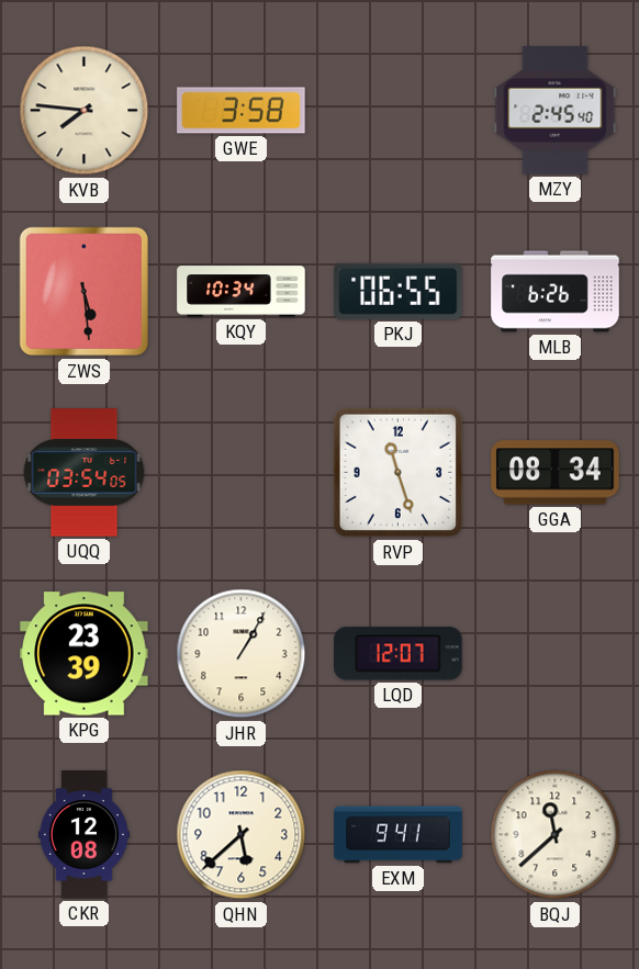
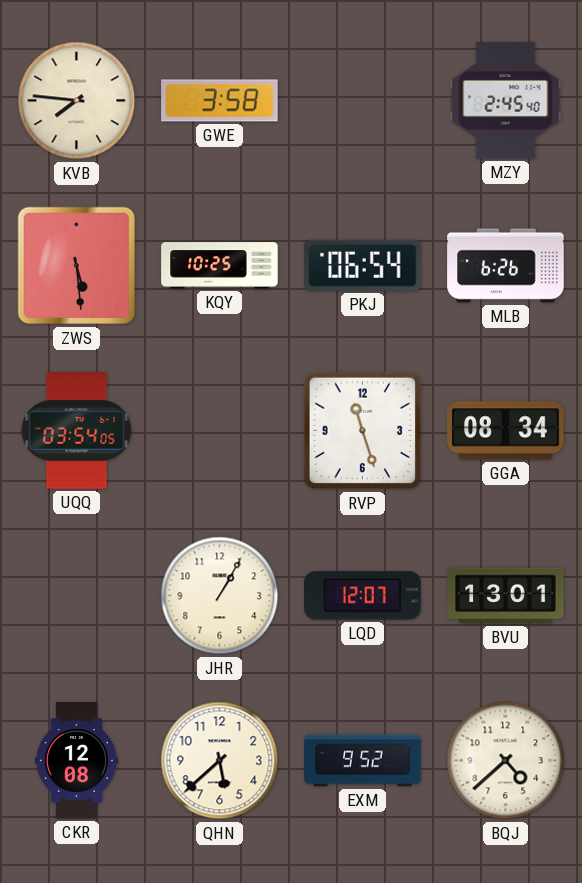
KQY: 10:34 -> 10:25
PKJ: 06:55 -> 06:54
KPG: 23:39 -> none
BVU: none -> 13:01
EXM: 9:41 -> 9:52
BQJ: 11:38 -> 4:38
